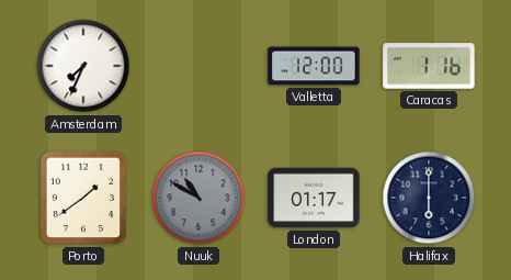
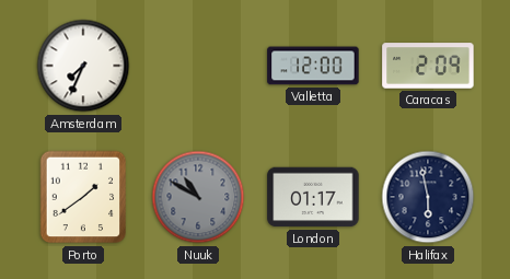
Caracas: 1:16 -> 2:09
Halifax: 6:00 -> 5:58
